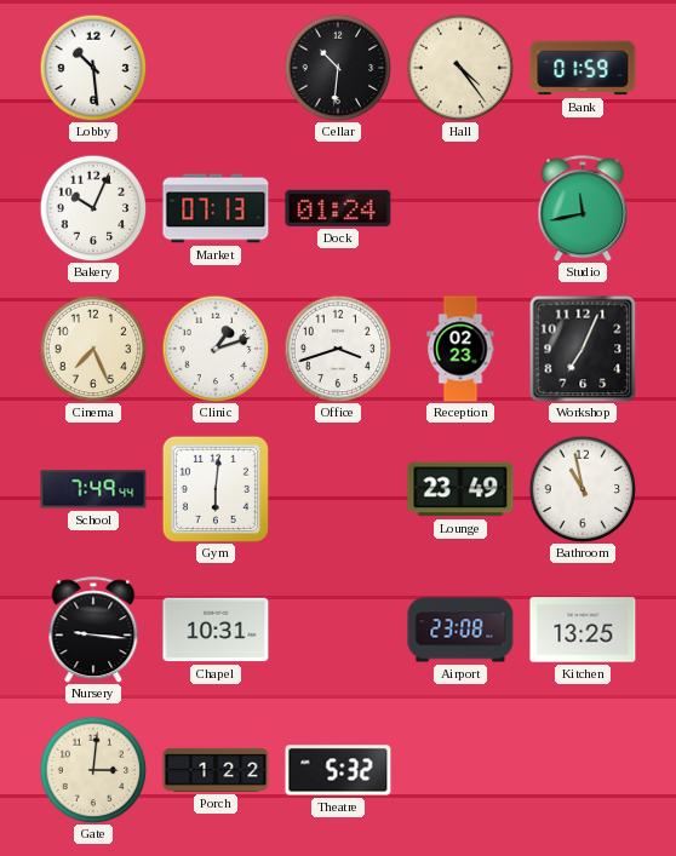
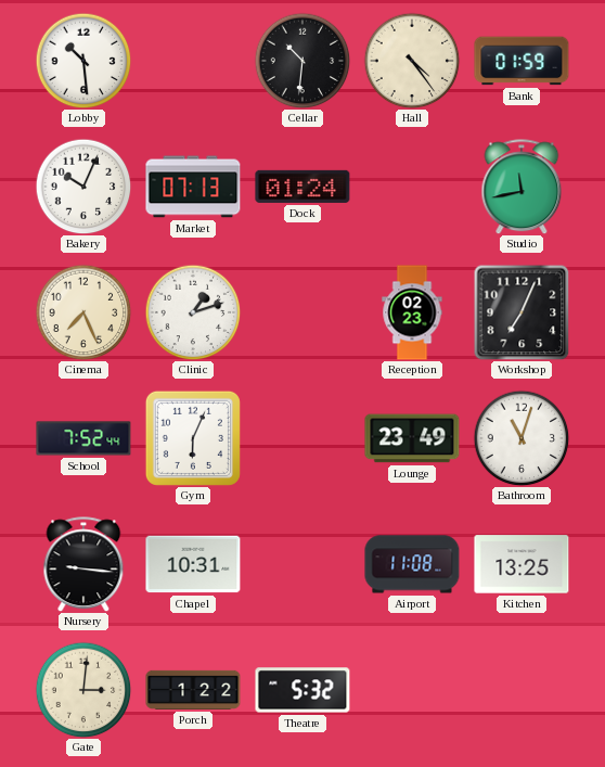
Office: 3:42 -> none
School: 7:49 -> 7:52
Gym: 6:01 -> 6:04
Bathroom: 10:58 -> 11:03
Airport: 23:08 -> 11:08
